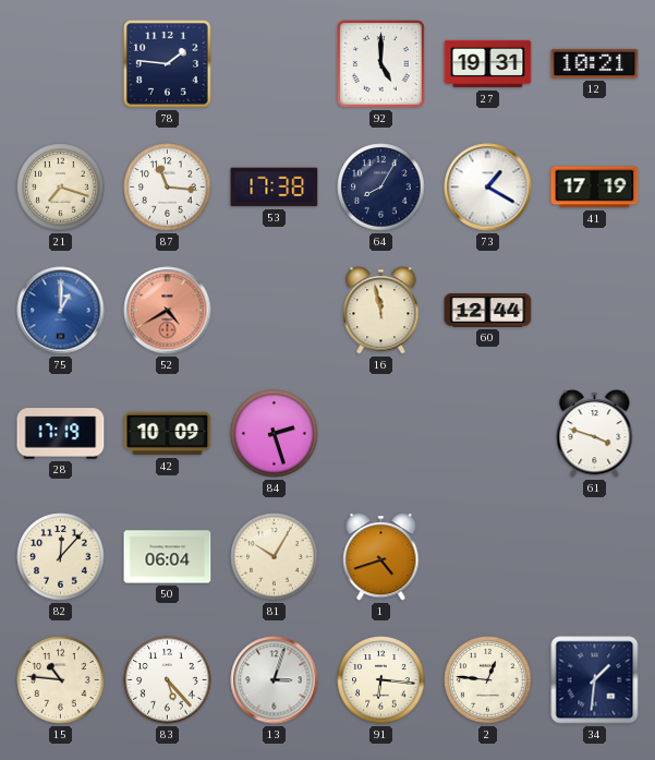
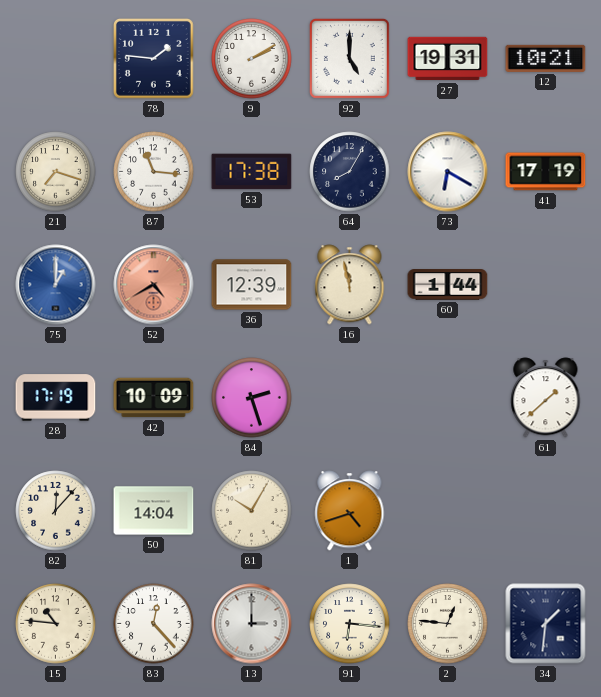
9: none -> 2:10
73: 1:20 -> 6:20
36: none -> 12:39
60: 12:44 -> 1:44
61: 3:48 -> 1:38
50: 06:04 -> 14:04
83: 5:23 -> 12:23
13: 3:03 -> 3:00
